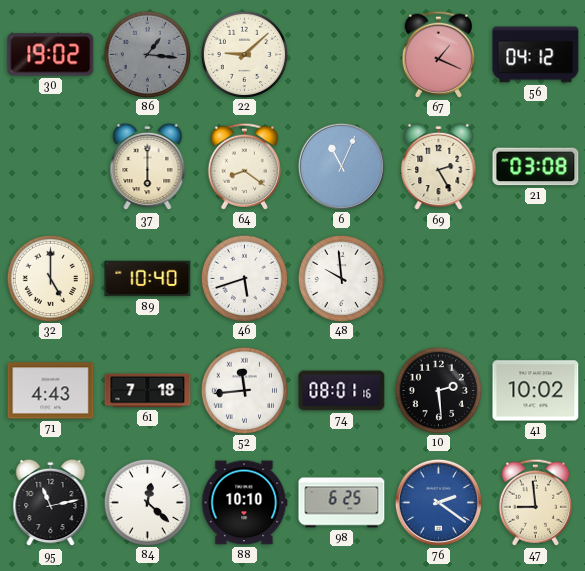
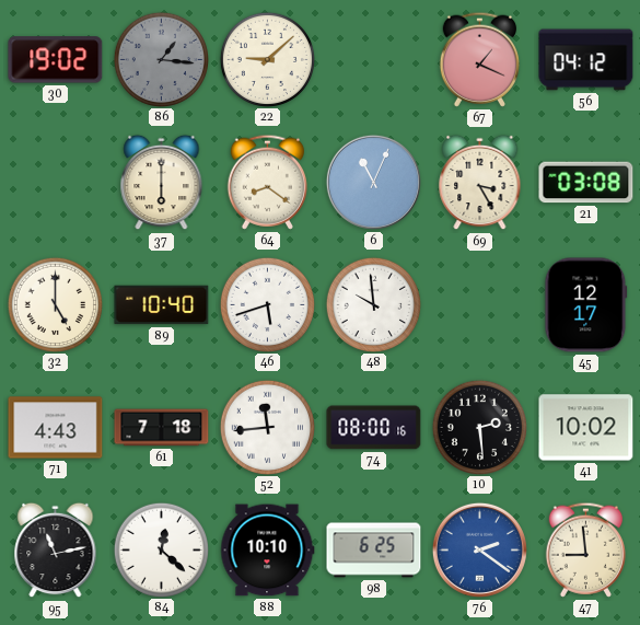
69: 2:25 -> 3:25
45: none -> 12:17
74: 08:01 -> 08:00
